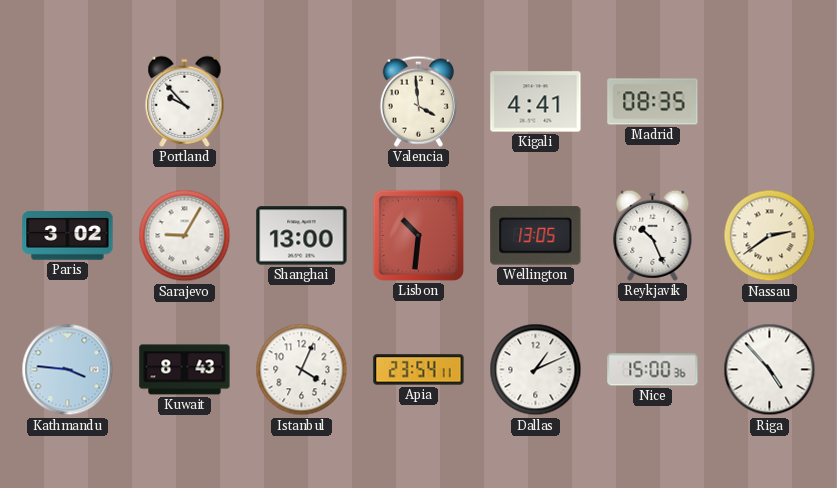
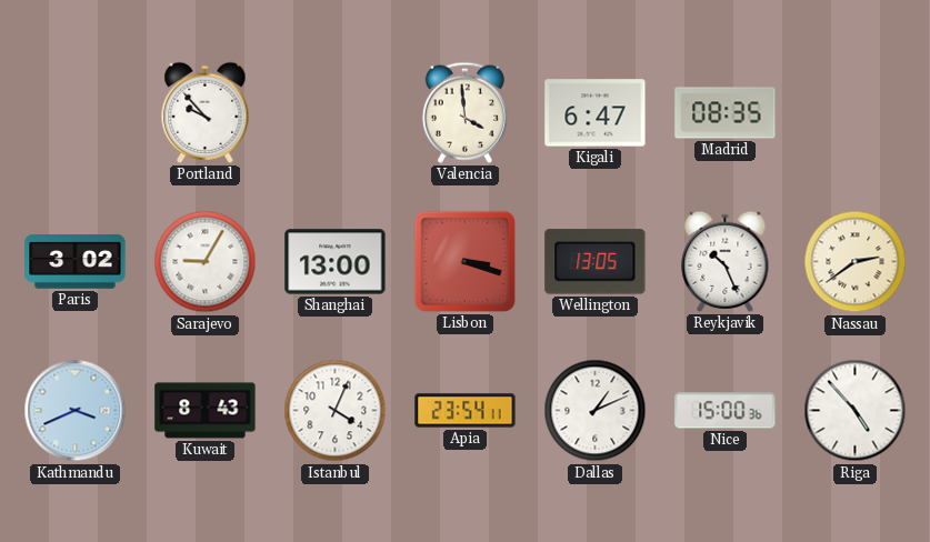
Kigali: 4:41 -> 6:47
Lisbon: 10:31 -> 3:18
Kathmandu: 3:46 -> 3:41
